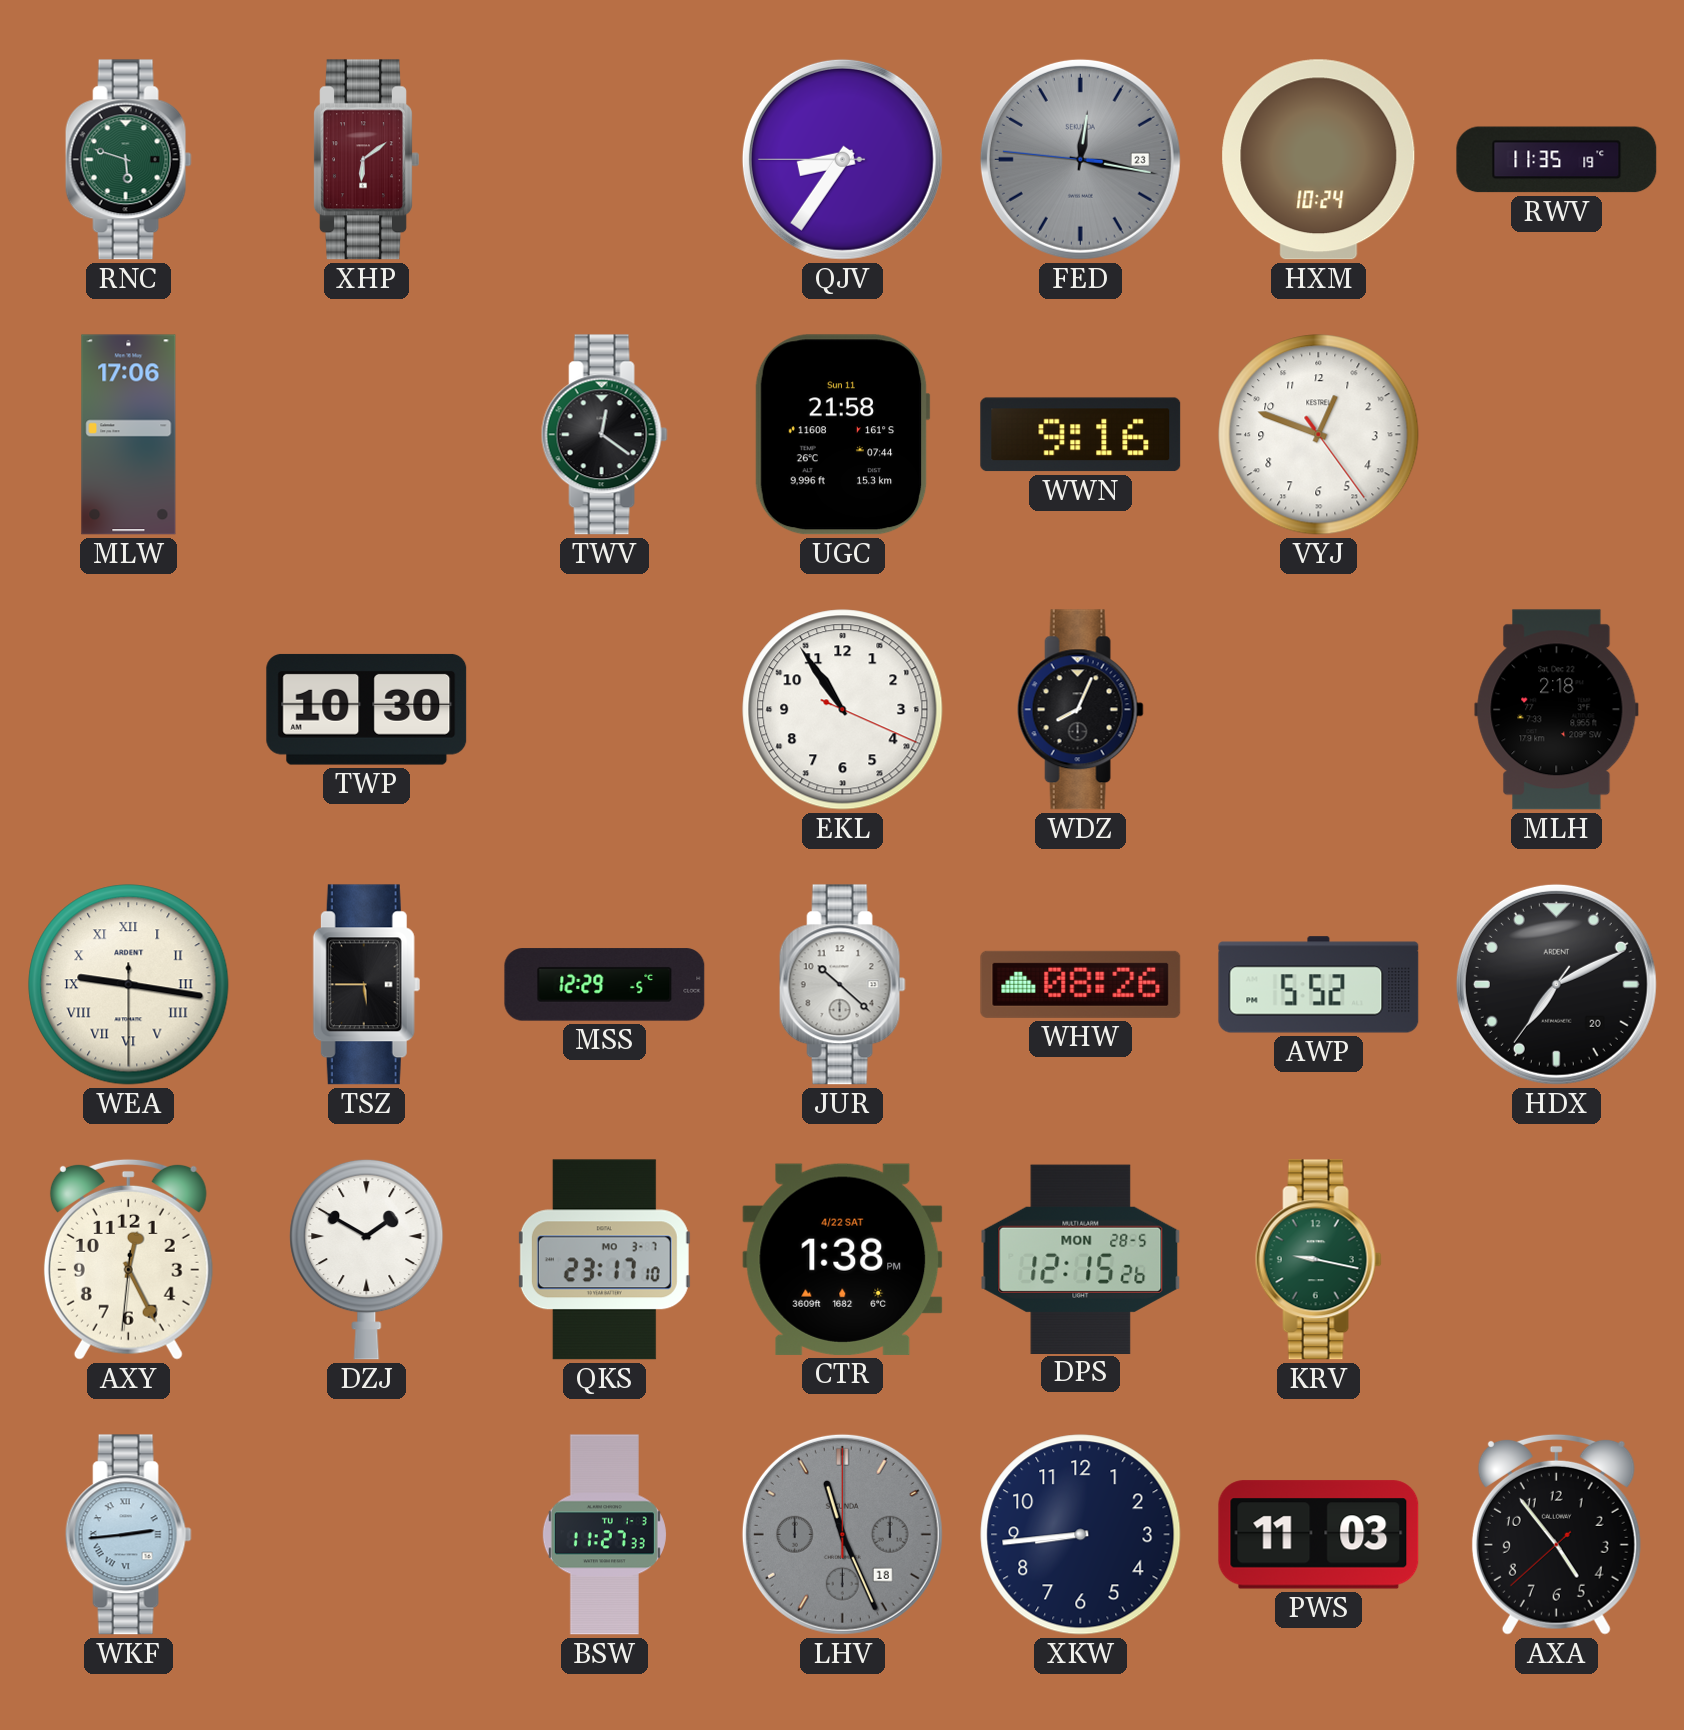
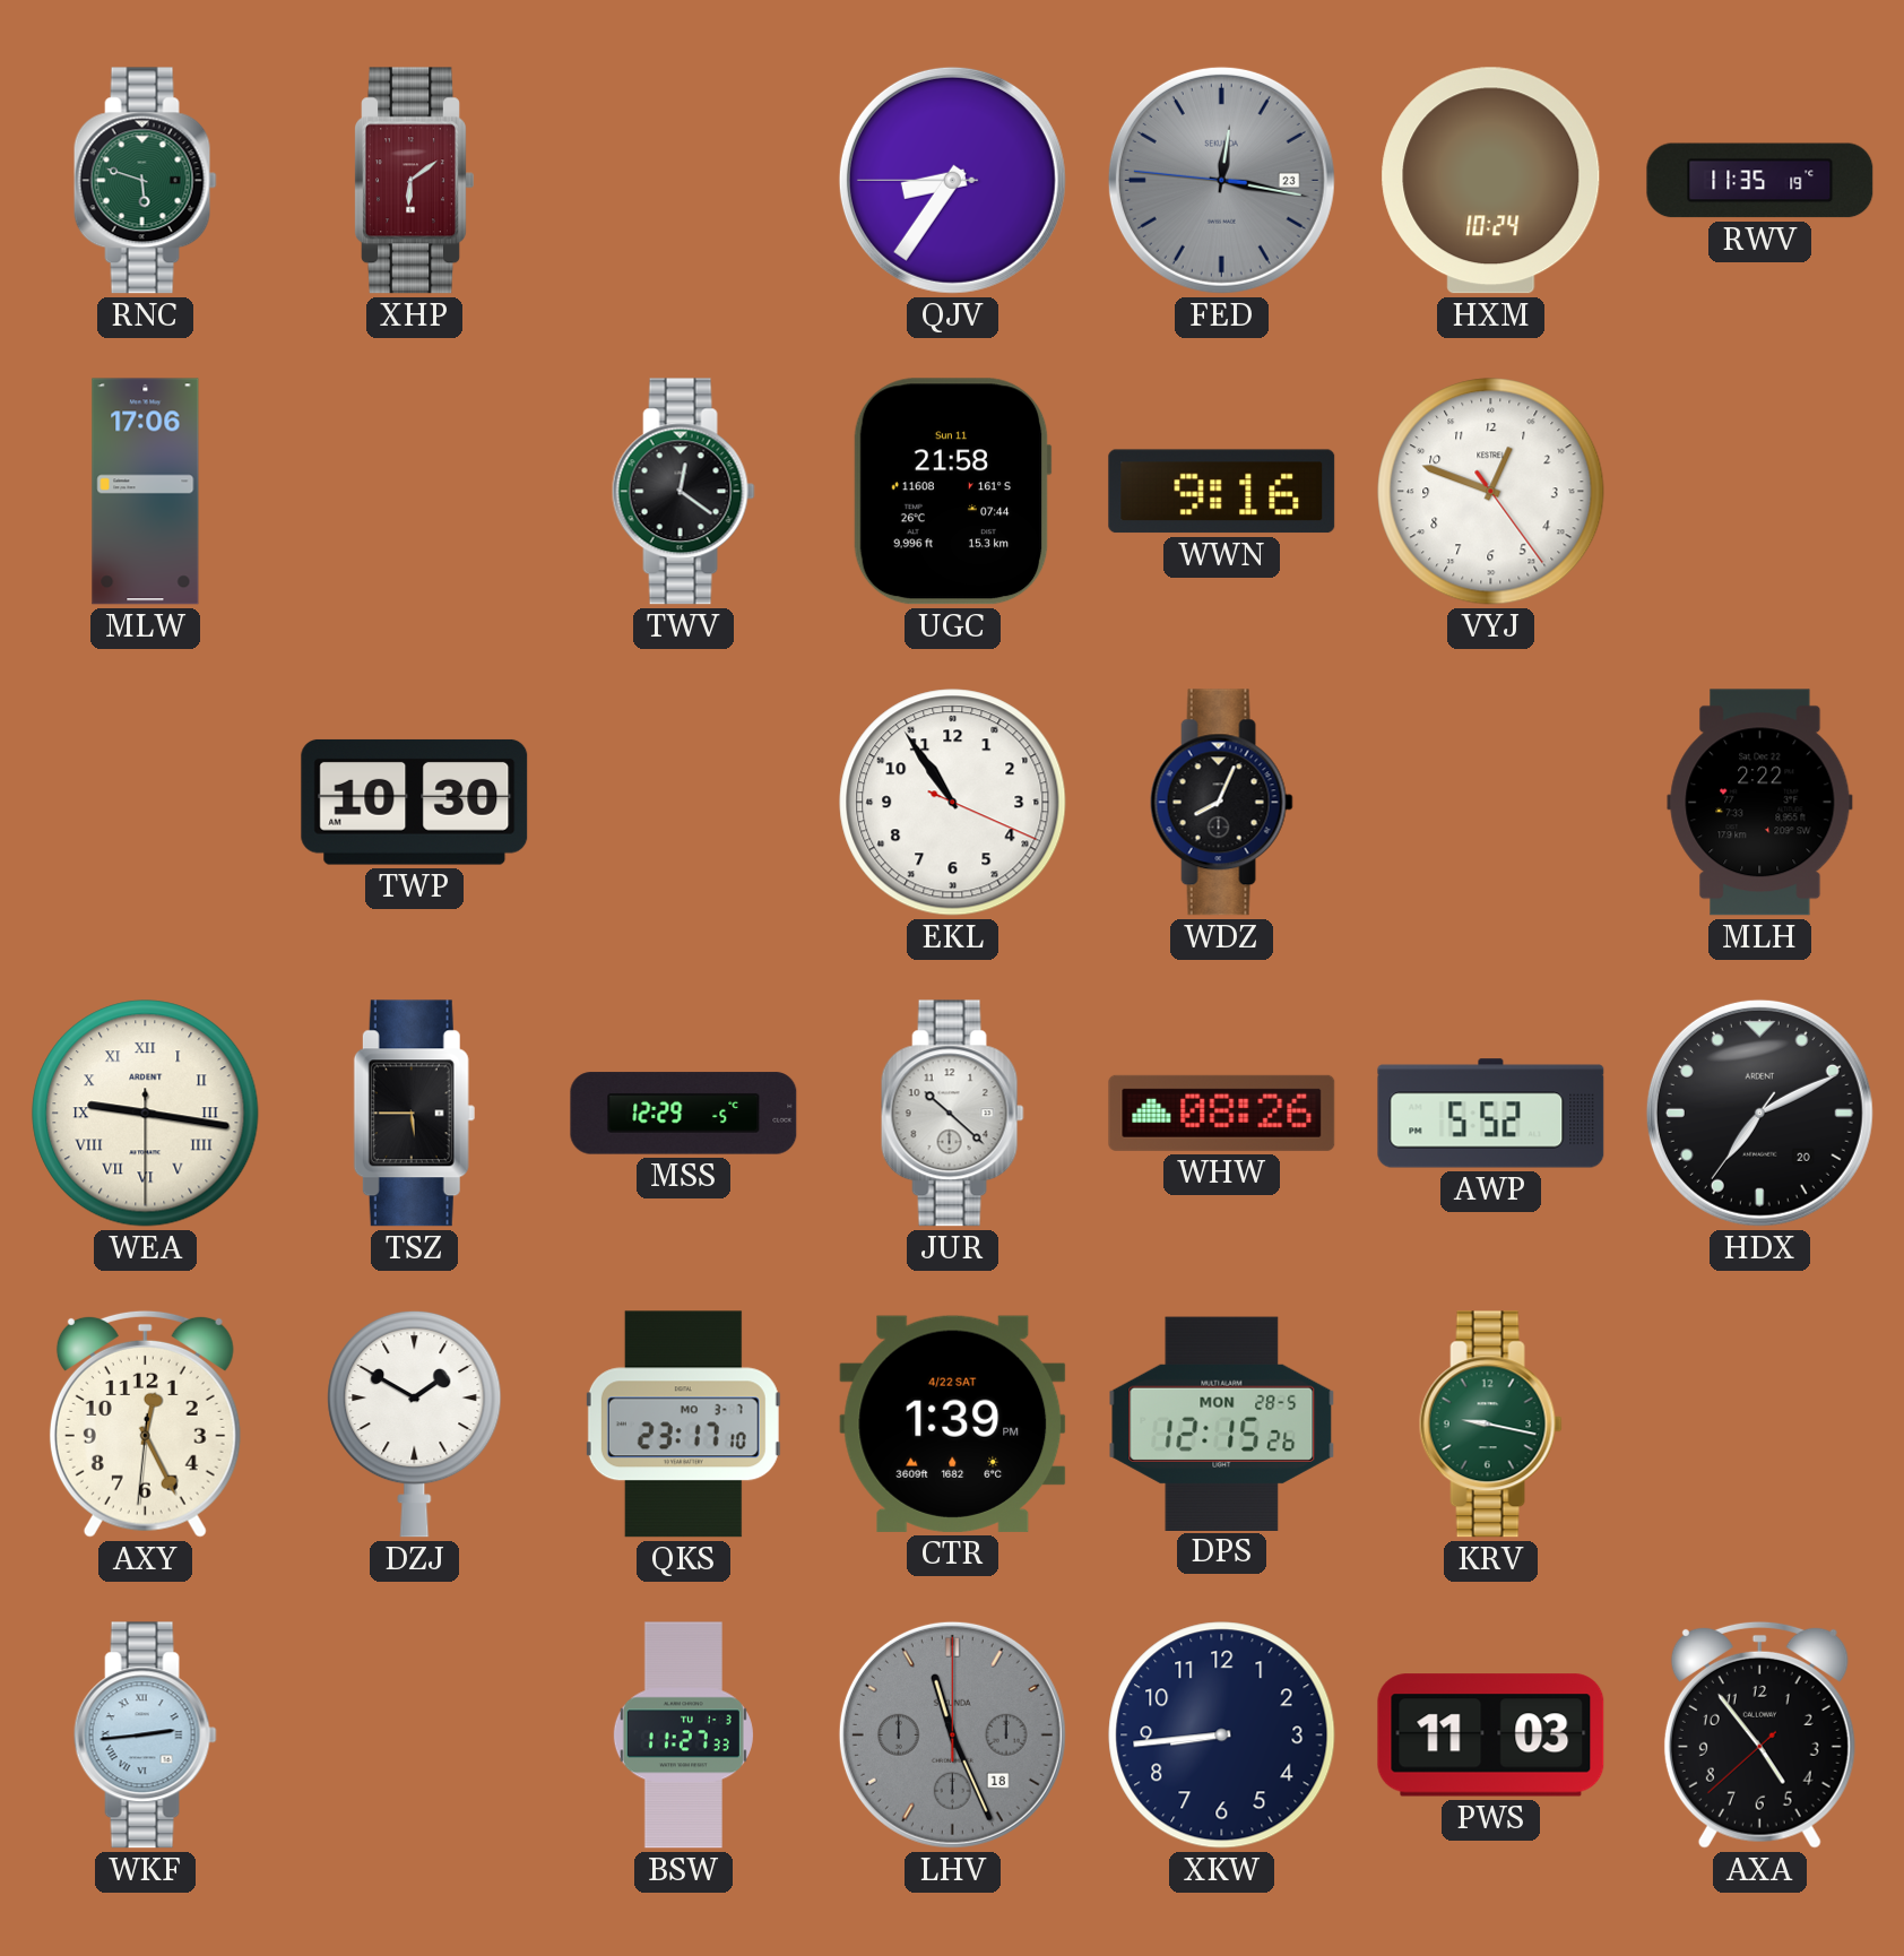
MLH: 2:18 -> 2:22
CTR: 1:38 -> 1:39
